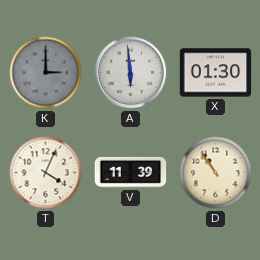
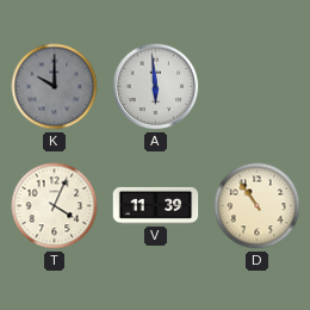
K: 3:00 -> 10:00
X: 01:30 -> none
